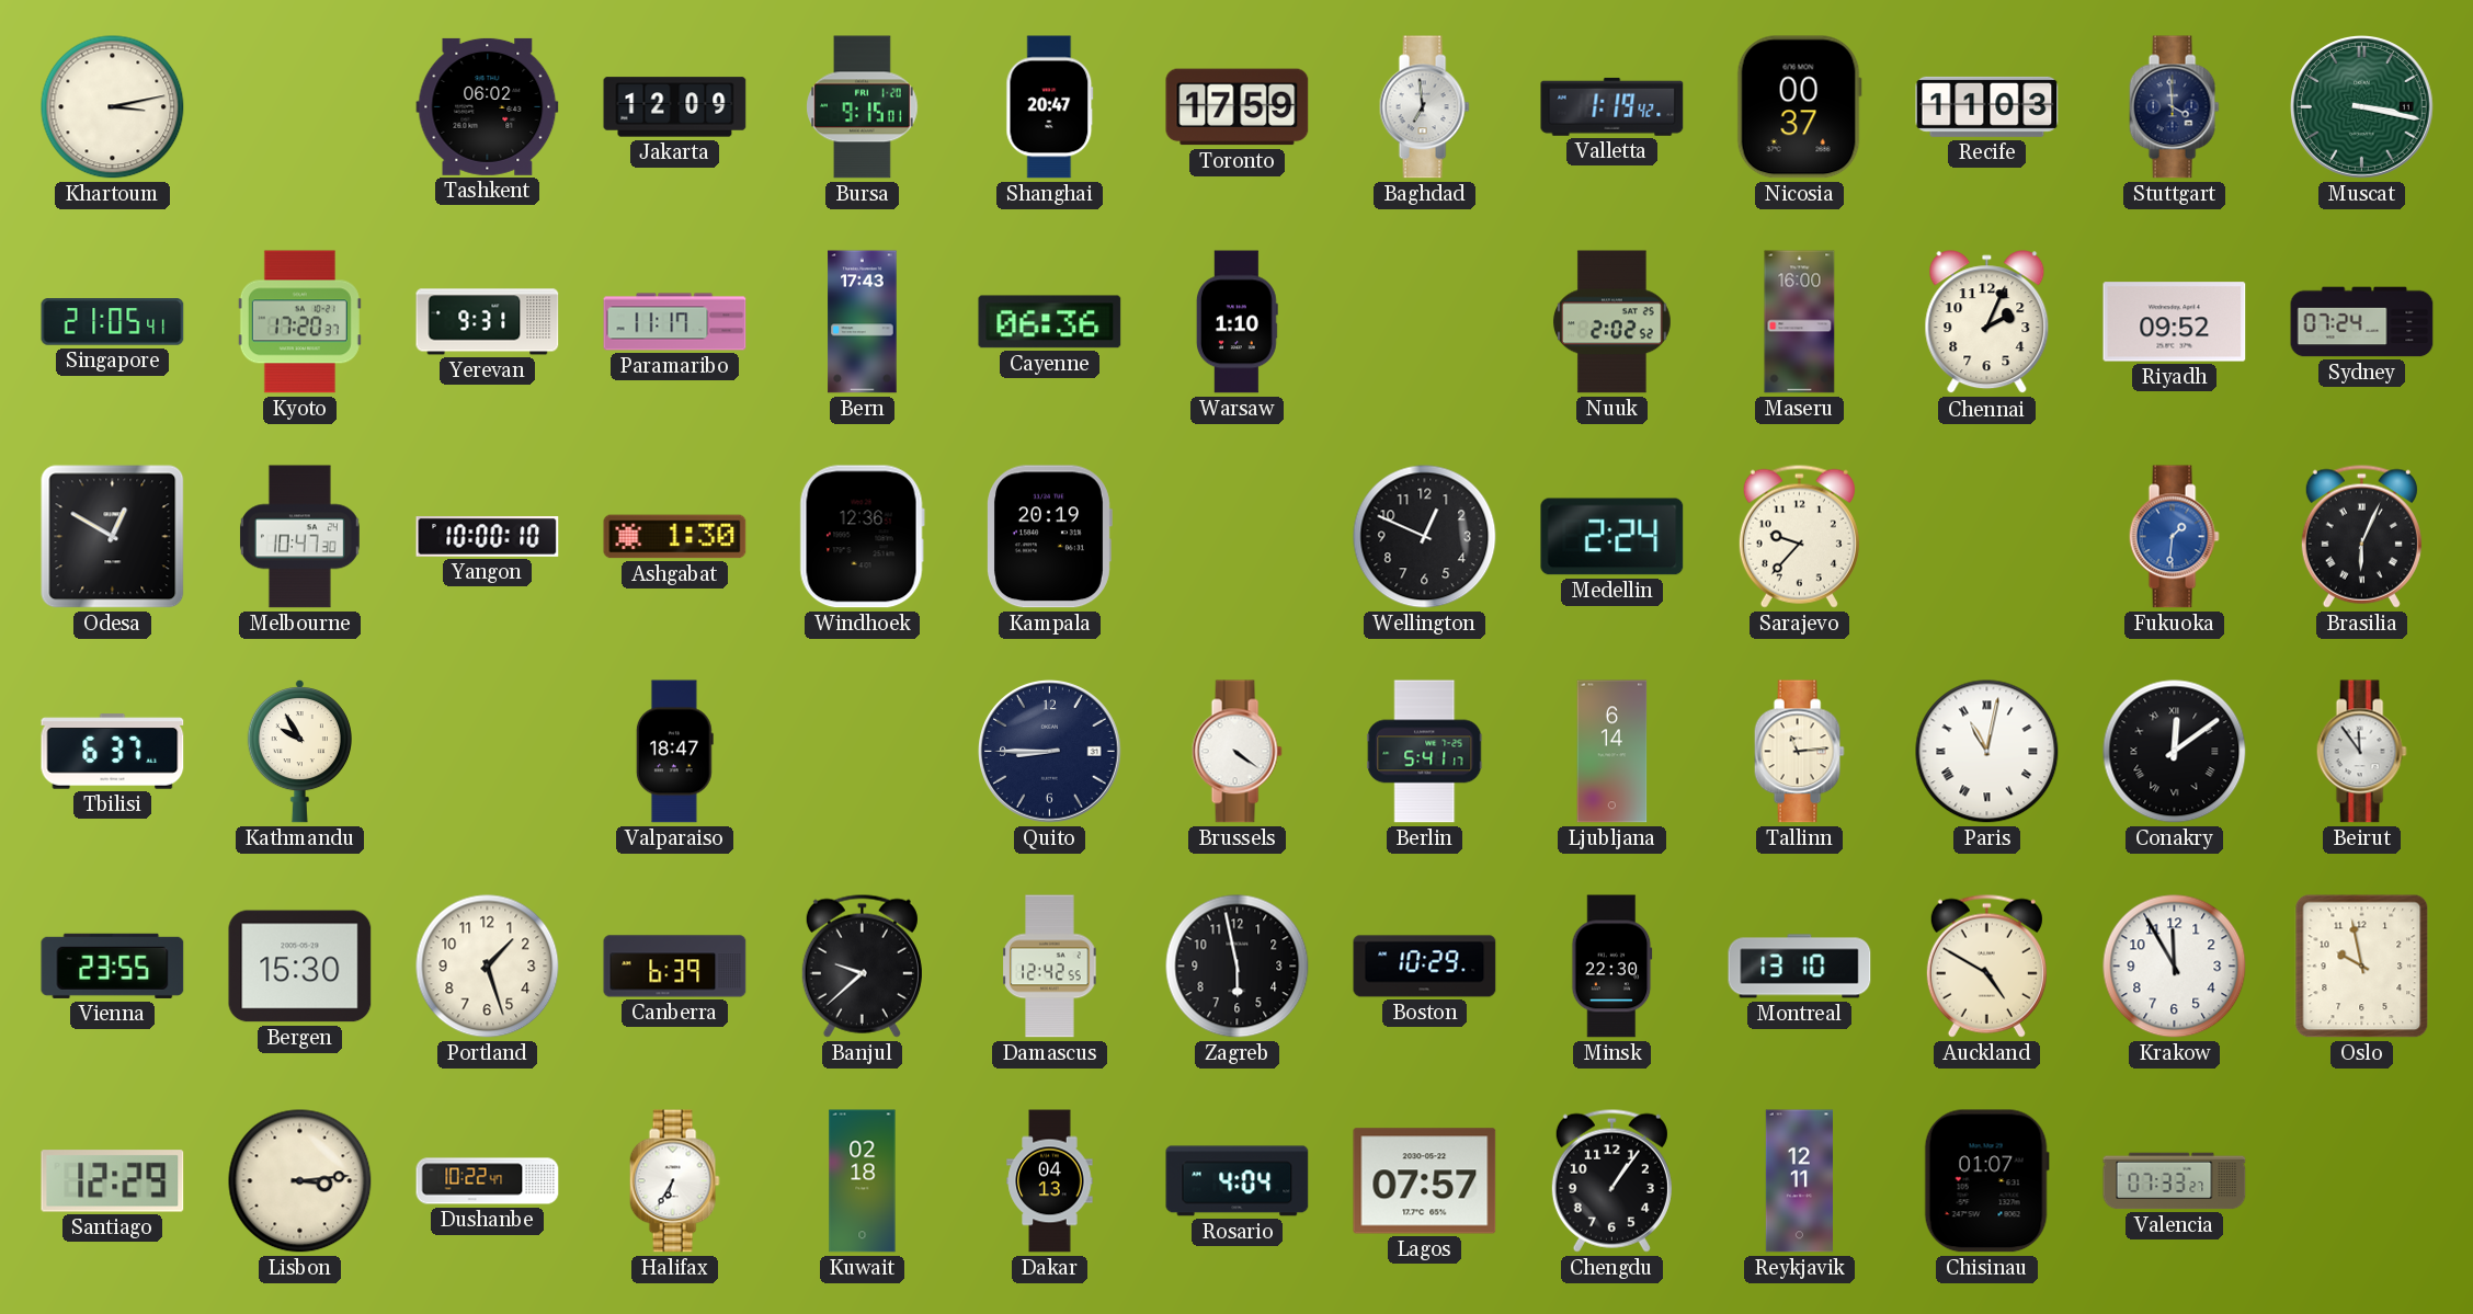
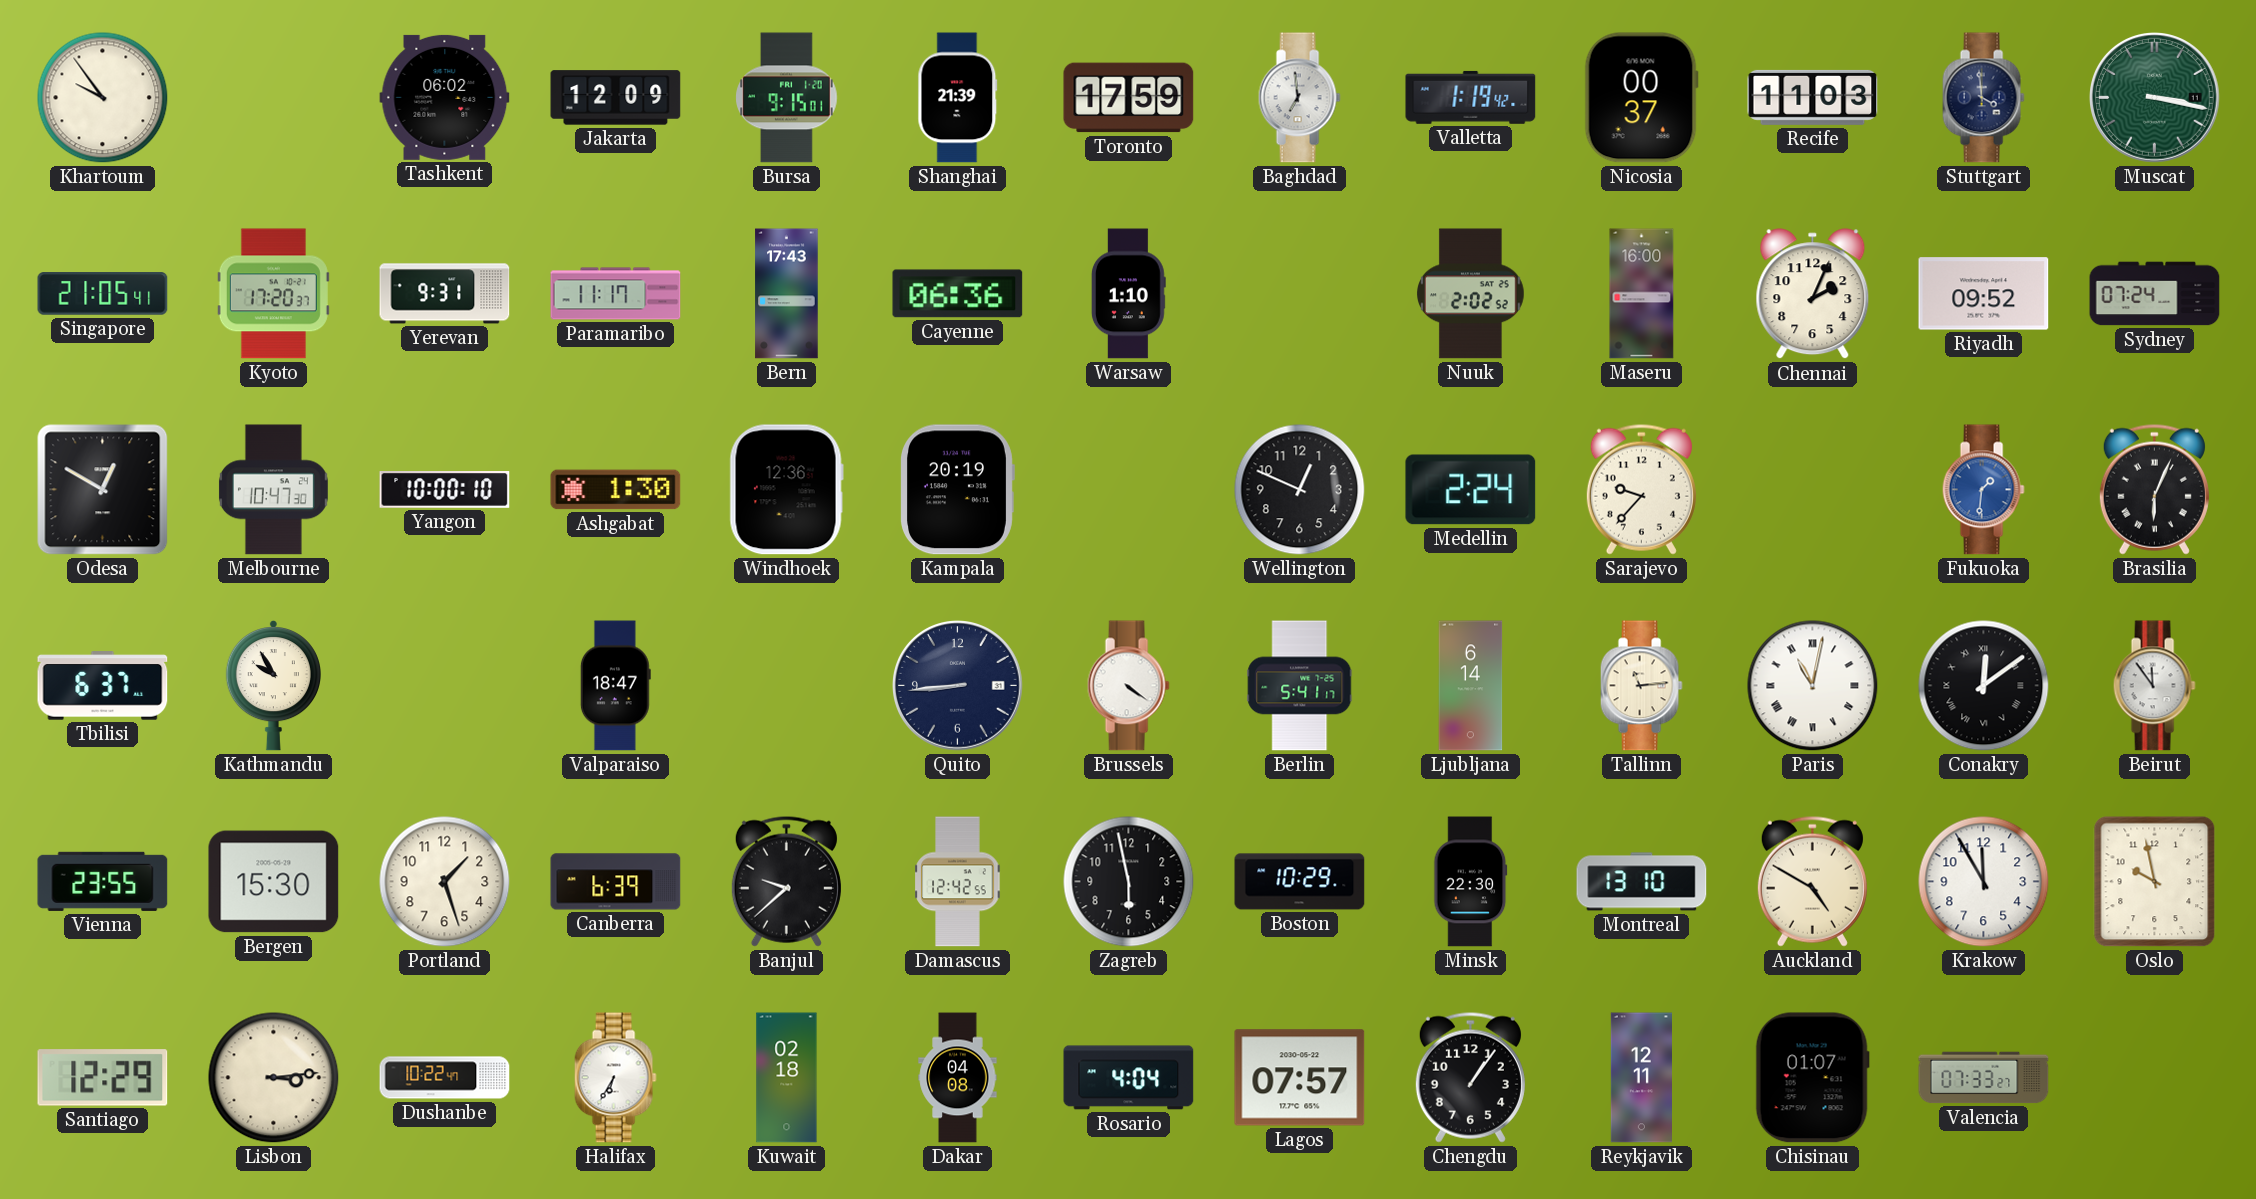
Khartoum: 3:13 -> 9:54
Shanghai: 20:47 -> 21:39
Quito: 8:45 -> 8:44
Dakar: 04:13 -> 04:08
